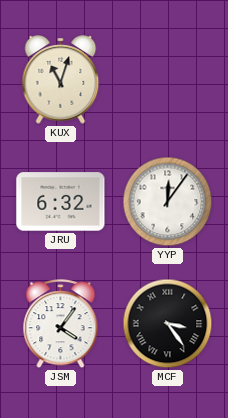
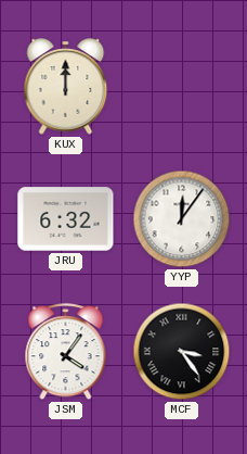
KUX: 11:03 -> 12:00
